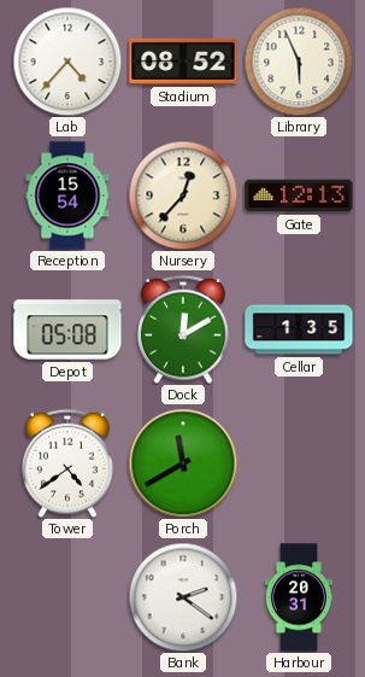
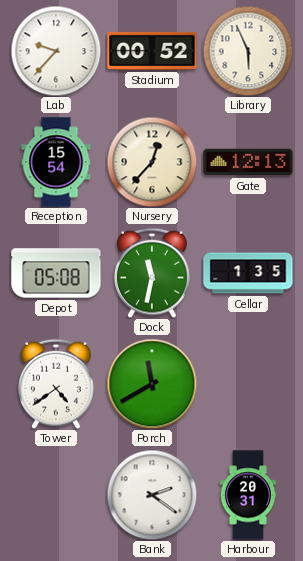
Lab: 4:37 -> 9:37
Stadium: 08:52 -> 00:52
Dock: 12:10 -> 11:32
